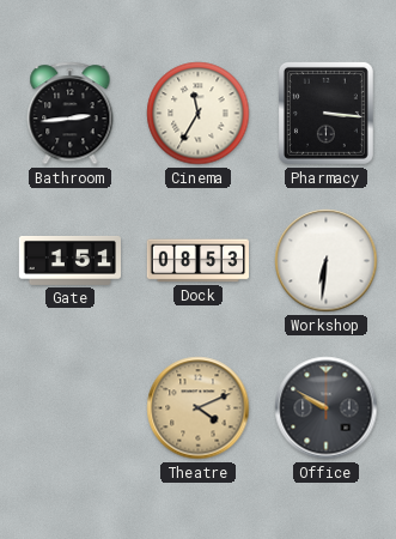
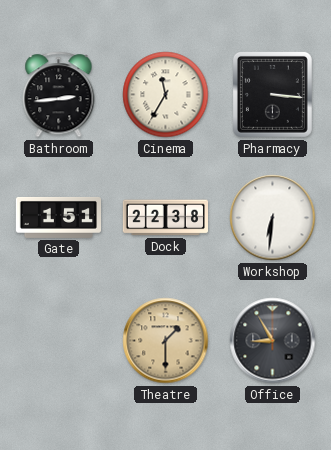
Dock: 08:53 -> 22:38
Theatre: 4:11 -> 1:30
Office: 9:50 -> 8:55
